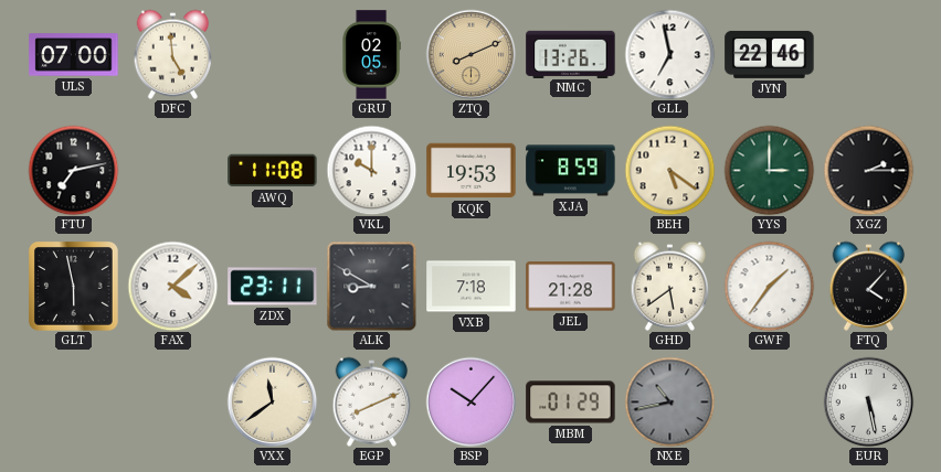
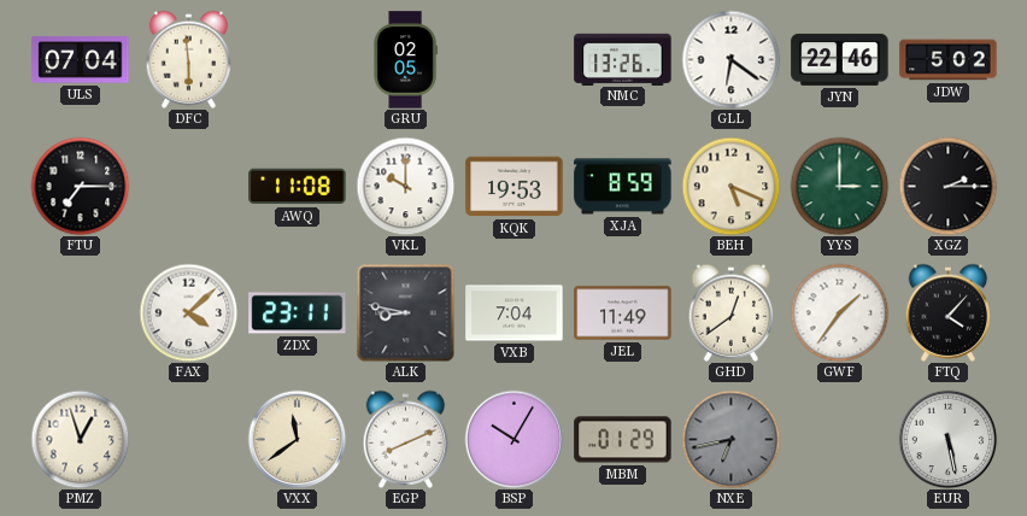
ULS: 07:00 -> 07:04
DFC: 4:59 -> 5:59
ZTQ: 8:11 -> none
GLL: 6:58 -> 6:21
JDW: none -> 5:02
FTU: 7:13 -> 7:15
BEH: 5:21 -> 5:19
GLT: 5:58 -> none
ALK: 8:50 -> 8:47
VXB: 7:18 -> 7:04
JEL: 21:28 -> 11:49
GHD: 5:39 -> 12:39
PMZ: none -> 12:57
BSP: 10:07 -> 10:05
NXE: 10:43 -> 6:43
